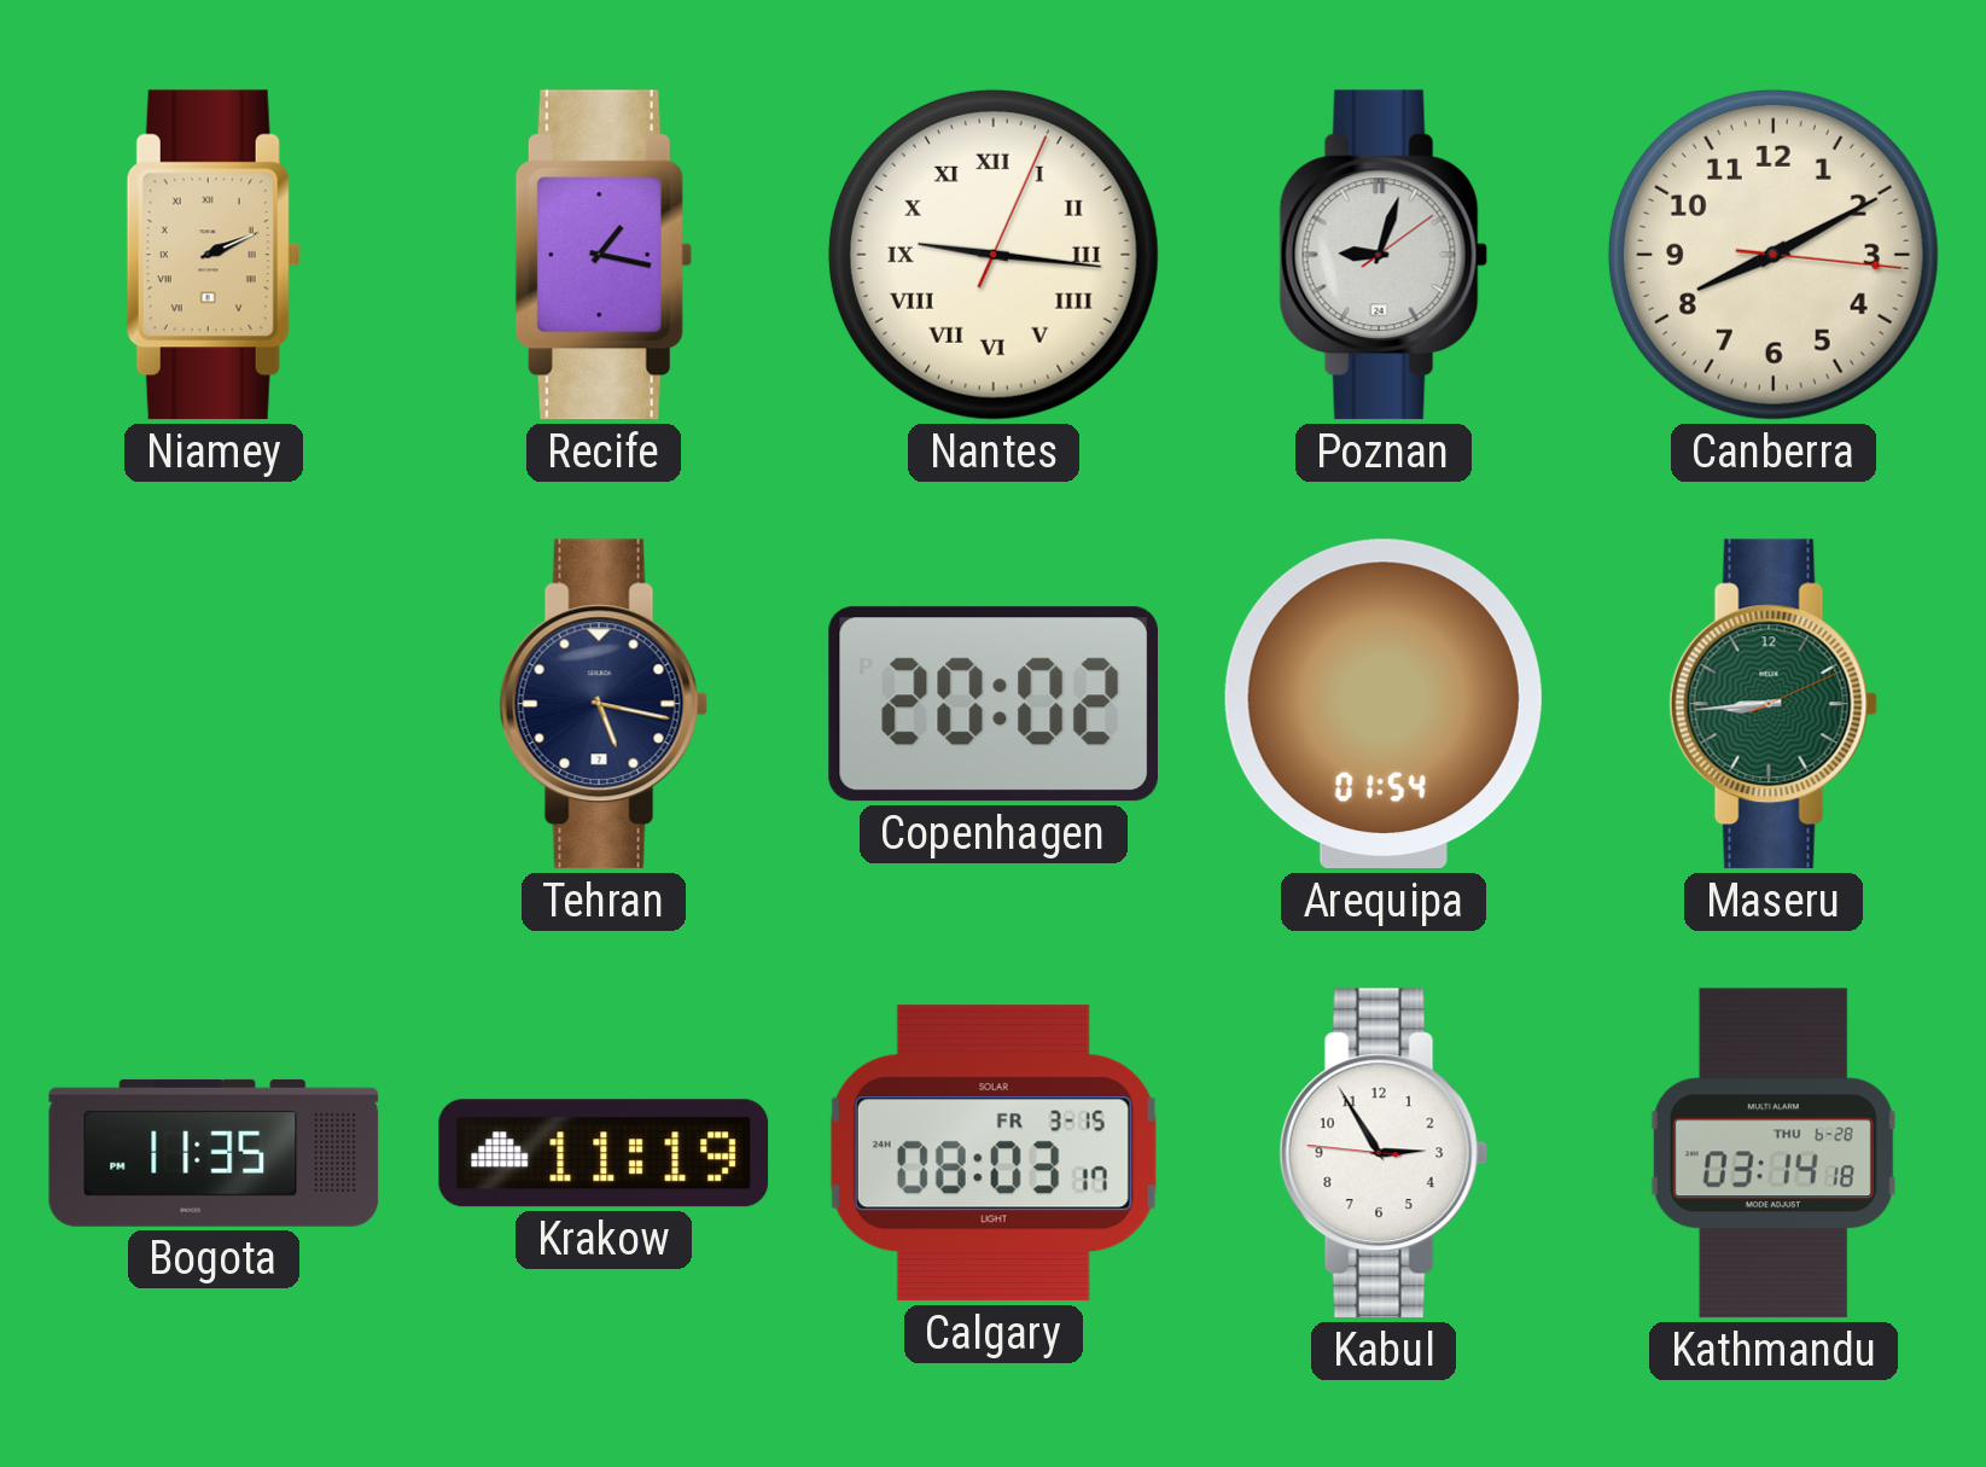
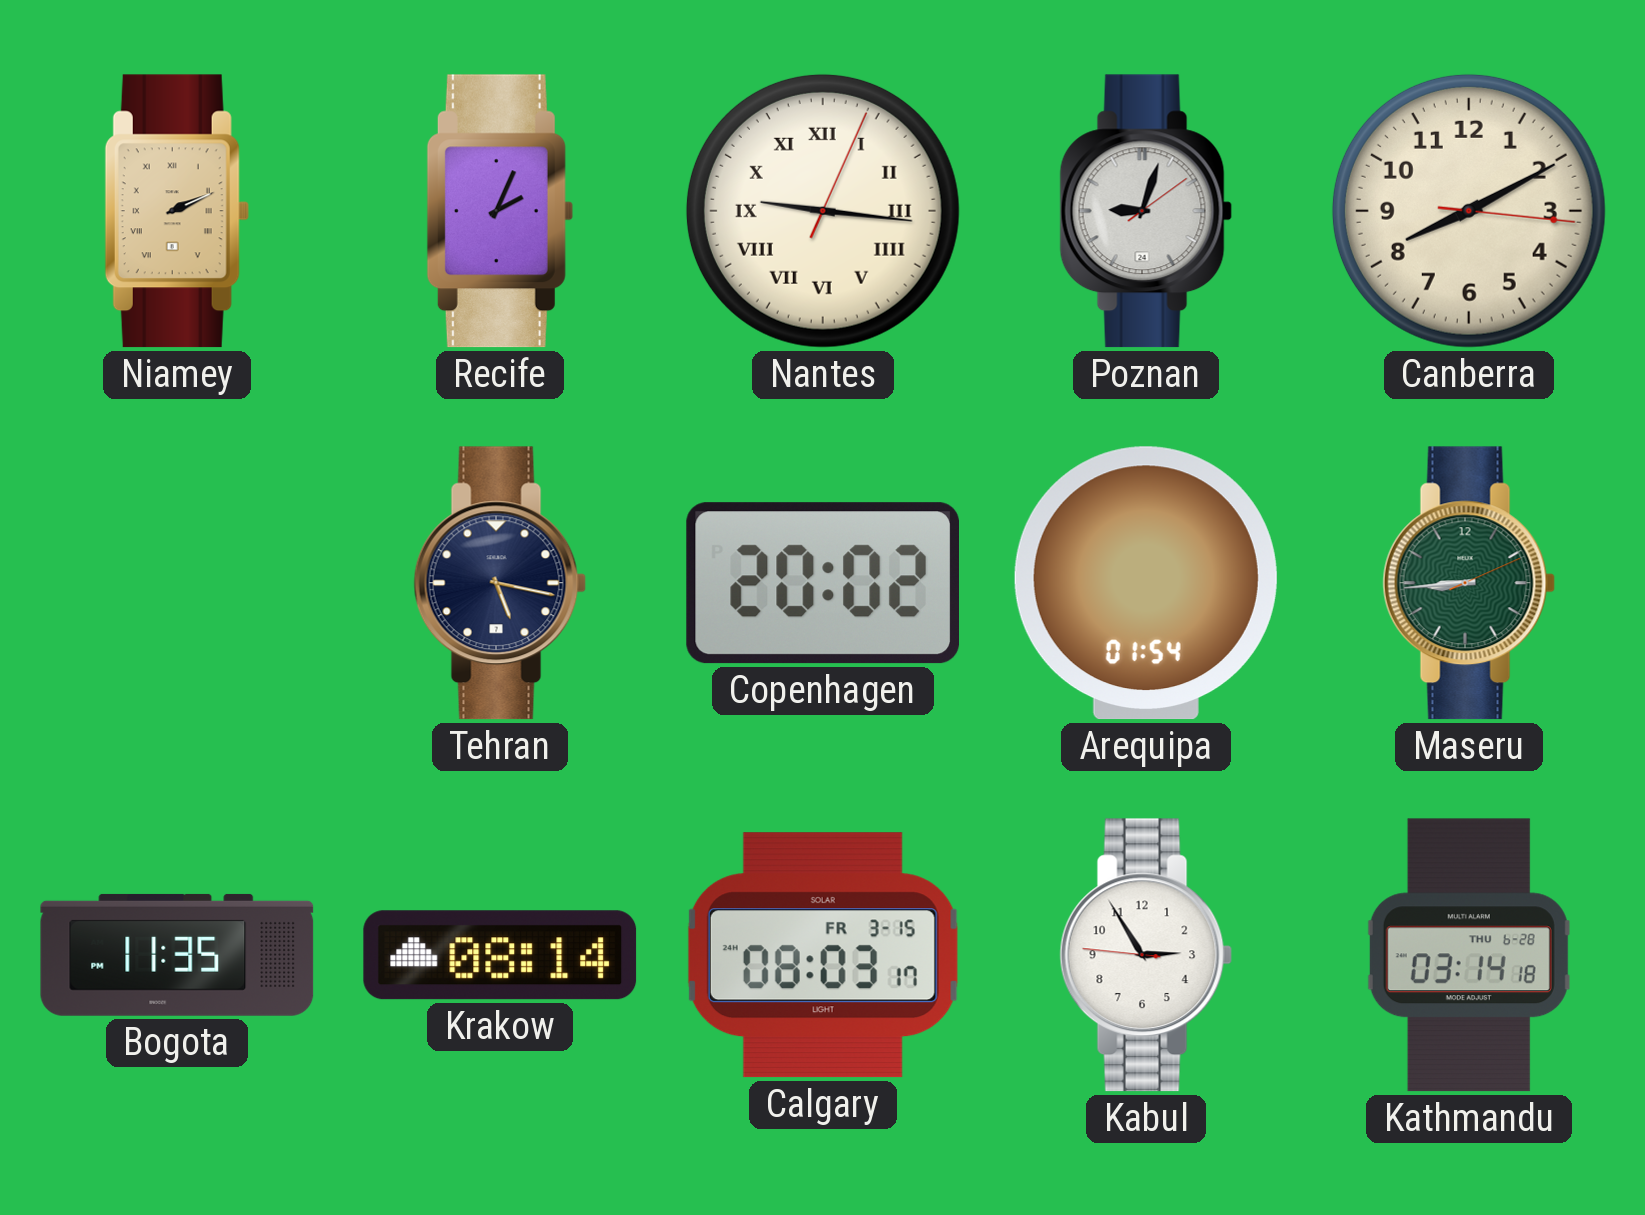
Recife: 1:17 -> 2:04
Krakow: 11:19 -> 08:14
